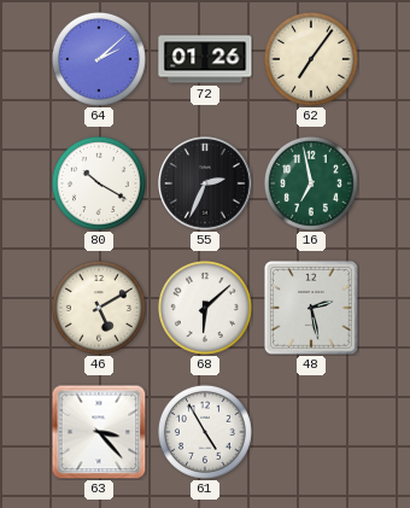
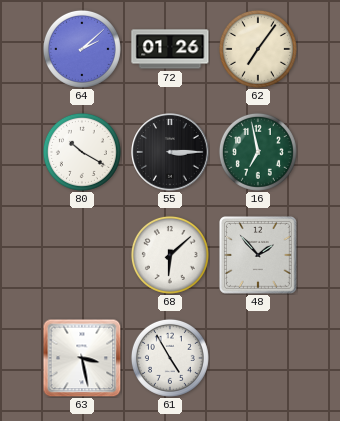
55: 2:34 -> 3:15
46: 5:10 -> none
48: 2:28 -> 1:53
63: 3:23 -> 3:28
